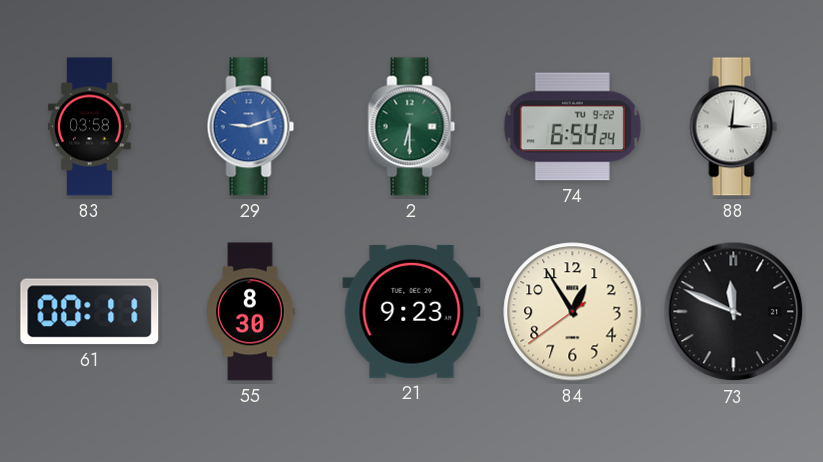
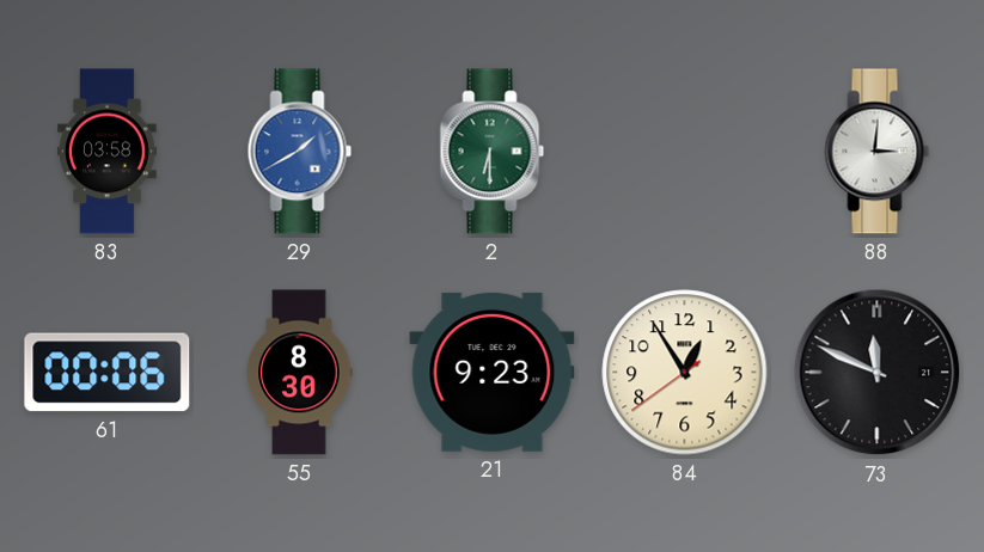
29: 9:12 -> 1:40
74: 6:54 -> none
61: 00:11 -> 00:06
